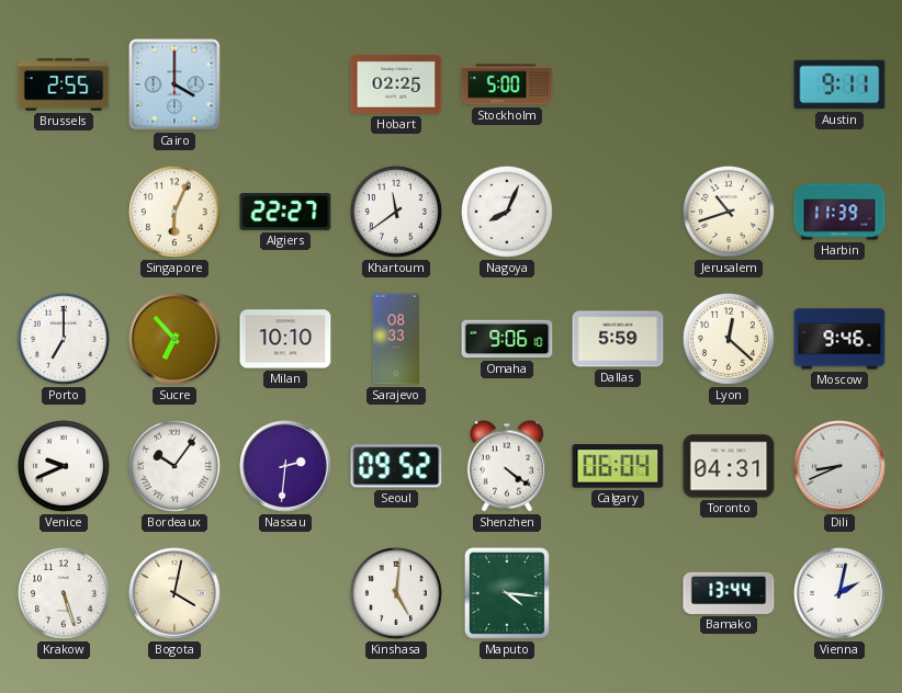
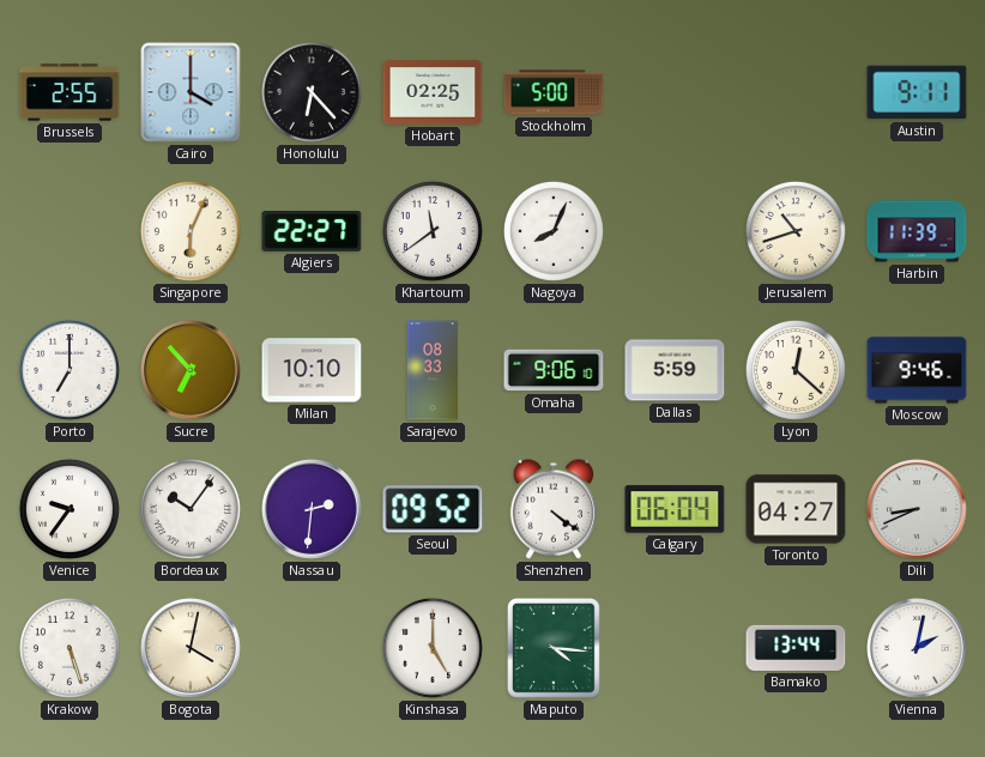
Honolulu: none -> 6:23
Venice: 9:41 -> 9:36
Toronto: 04:31 -> 04:27
Kinshasa: 5:01 -> 5:00
